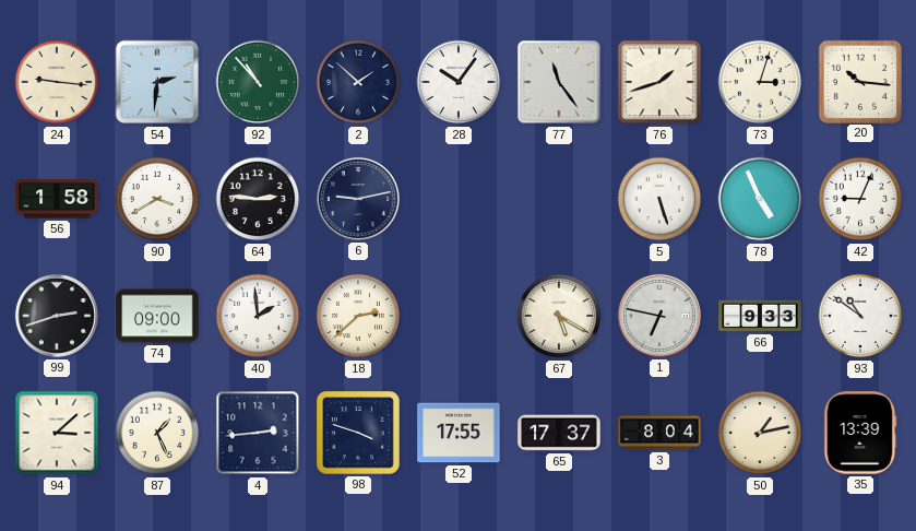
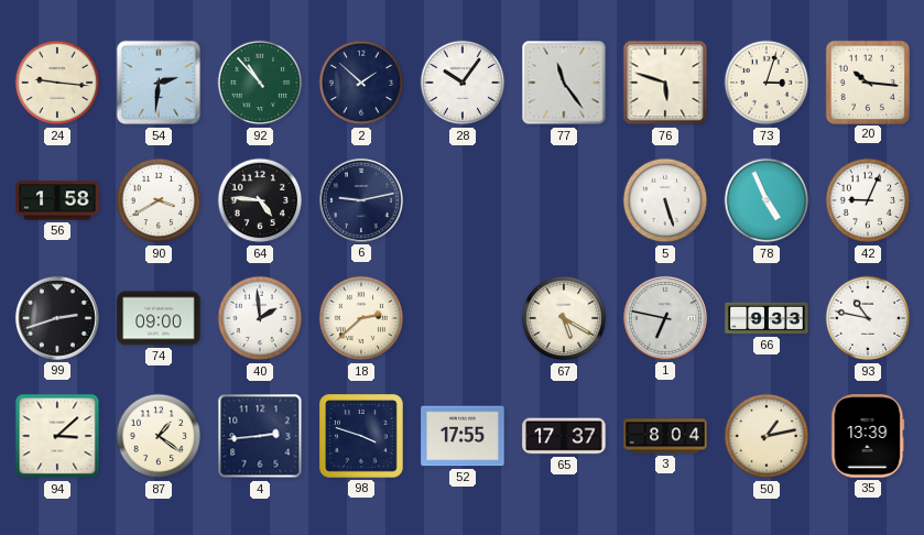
76: 1:42 -> 5:48
64: 2:46 -> 4:46
93: 10:51 -> 10:47
87: 1:26 -> 1:21
